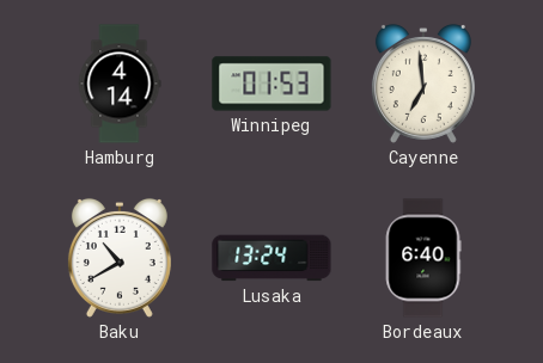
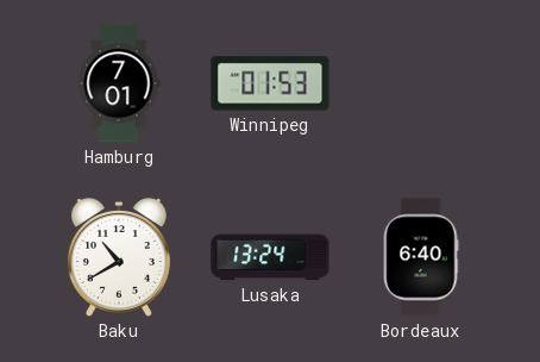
Hamburg: 4:14 -> 7:01
Cayenne: 6:59 -> none
